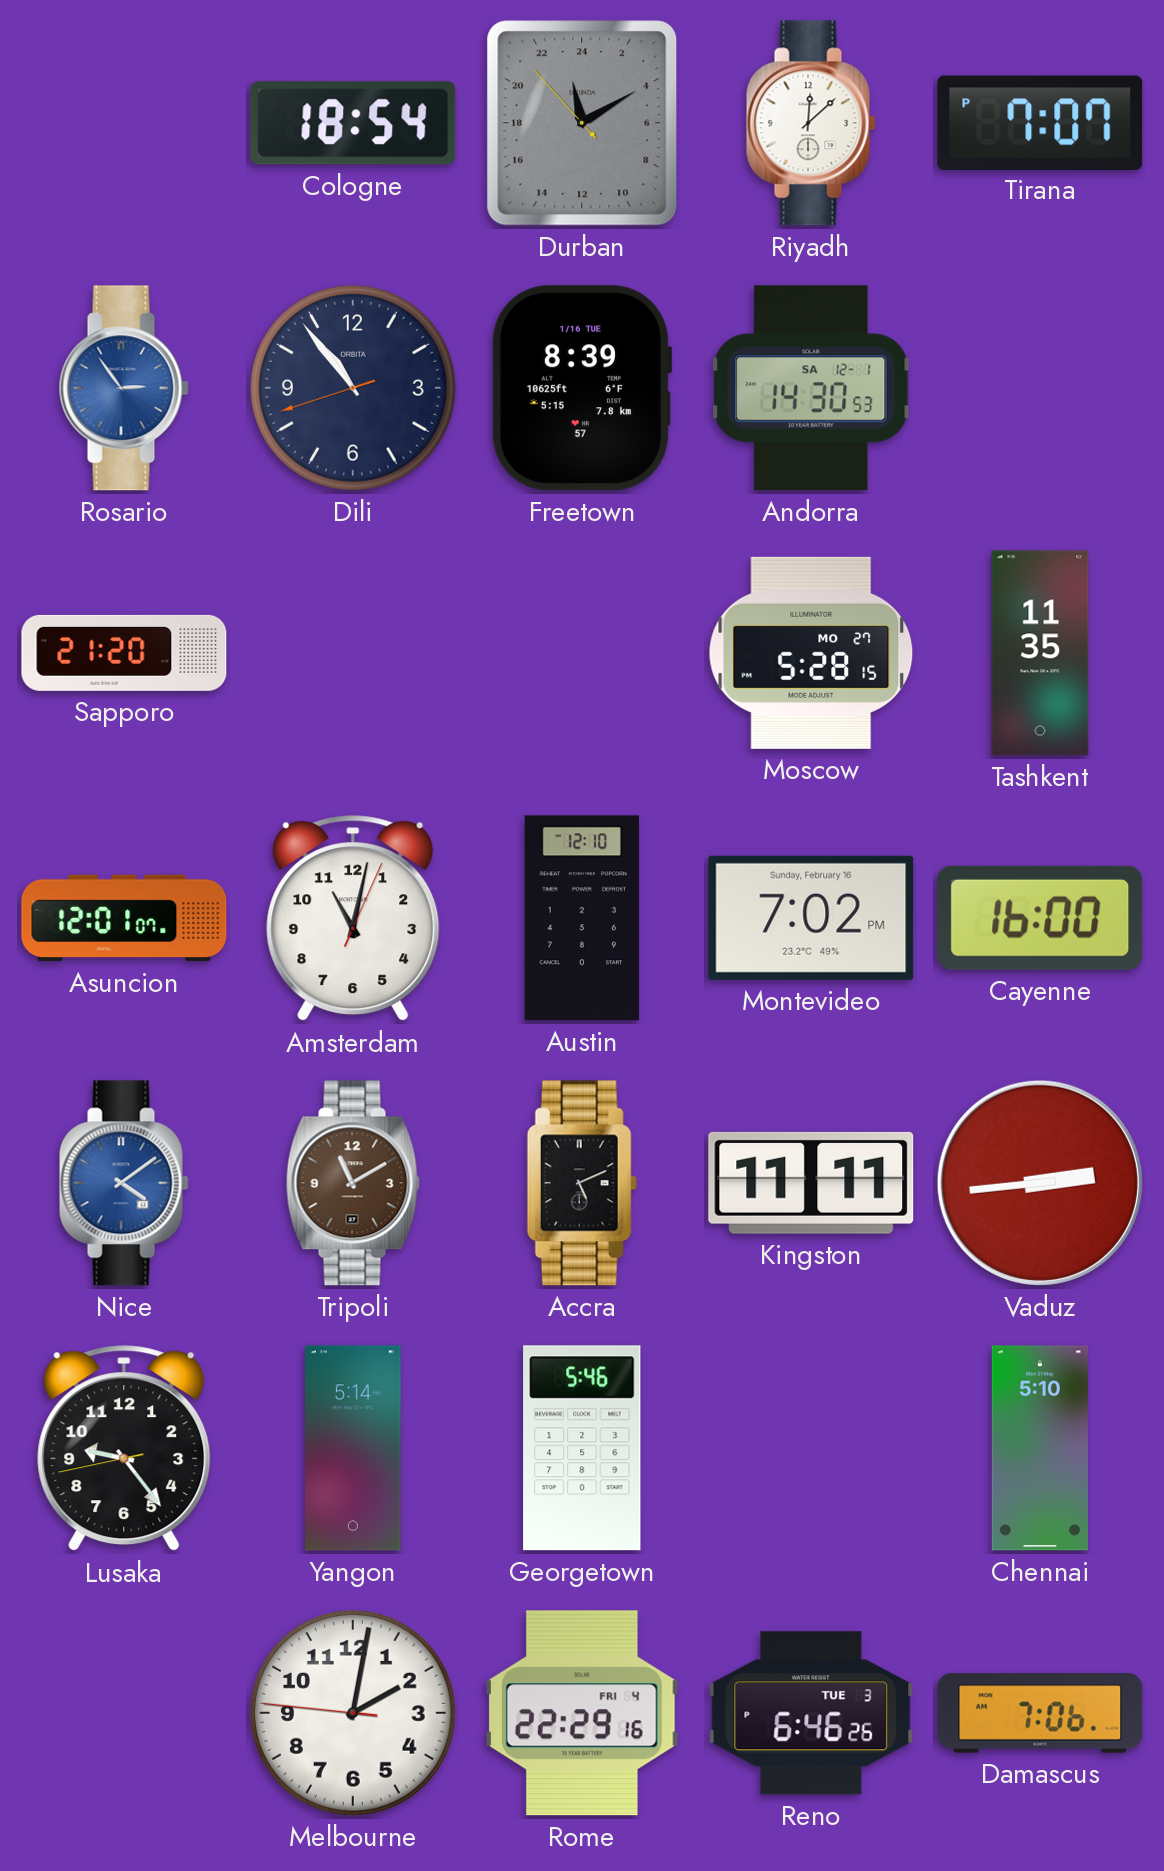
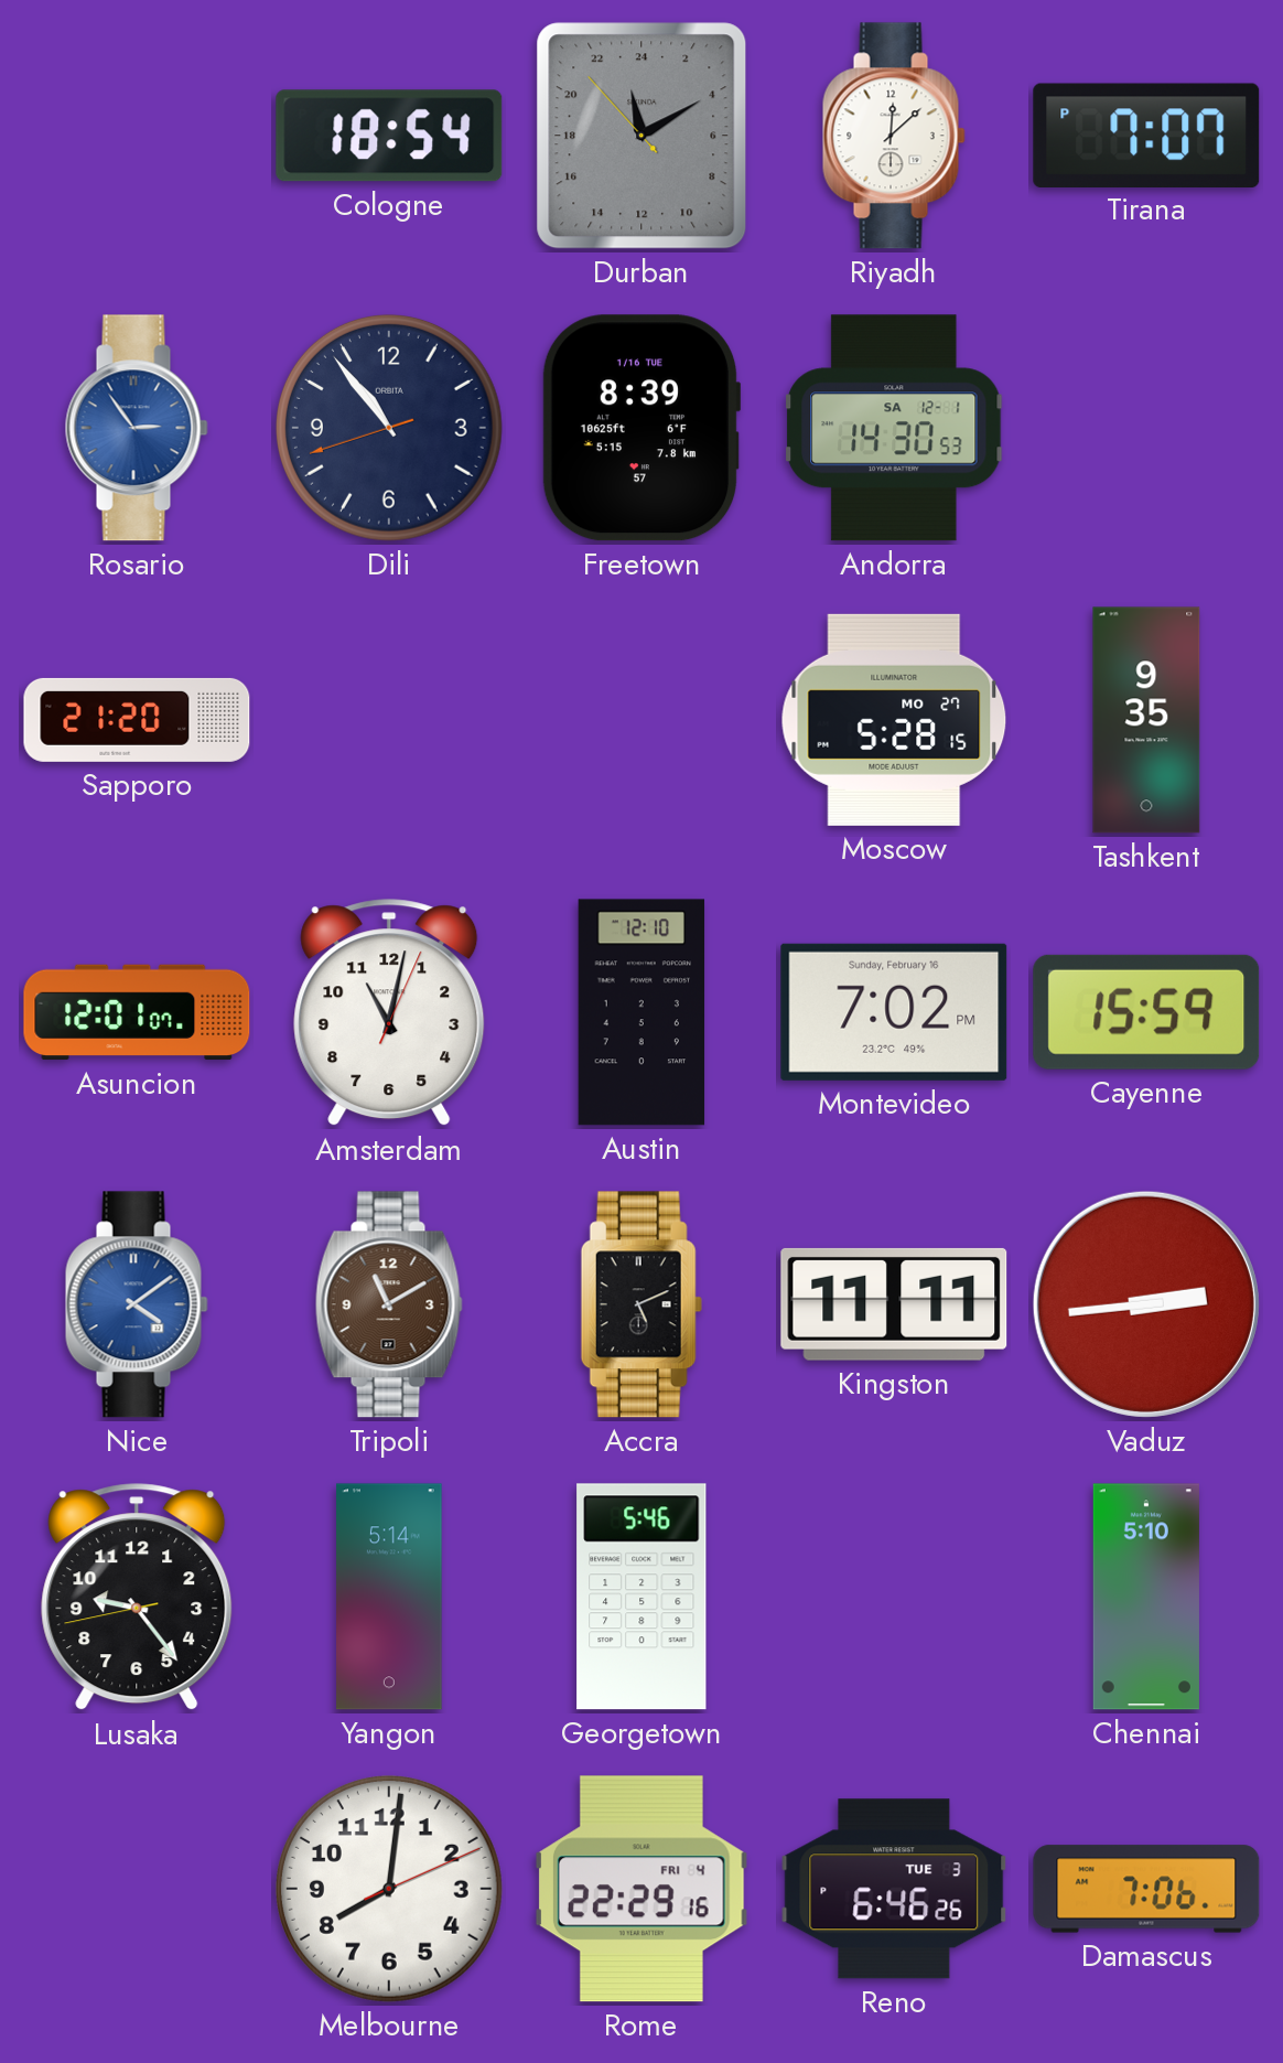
Tashkent: 11:35 -> 9:35
Cayenne: 16:00 -> 15:59
Melbourne: 2:01 -> 8:01
